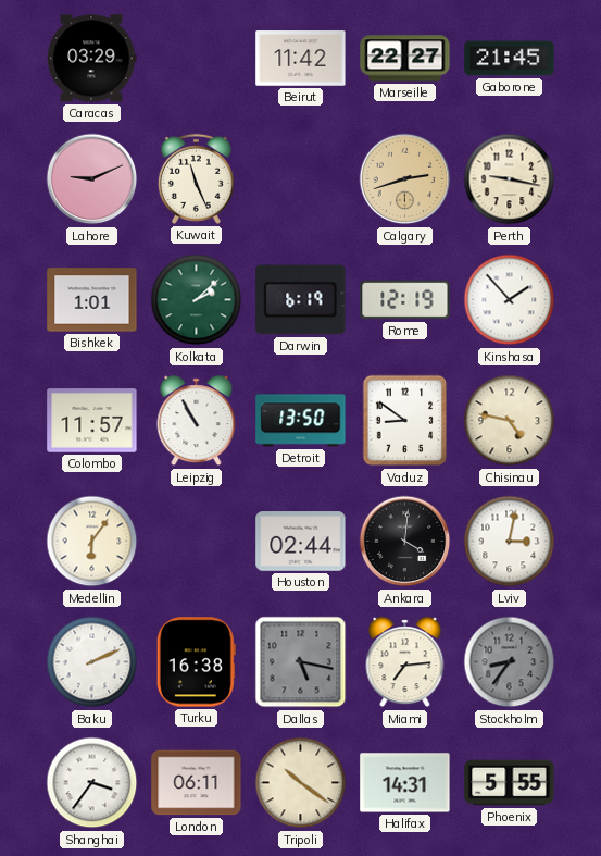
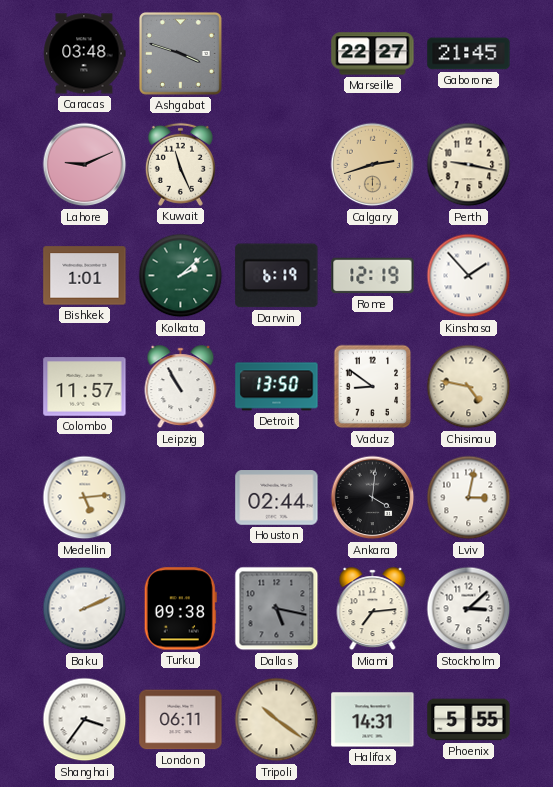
Caracas: 03:29 -> 03:48
Ashgabat: none -> 3:48
Beirut: 11:42 -> none
Medellin: 6:06 -> 5:14
Turku: 16:38 -> 09:38
Stockholm: 8:36 -> 3:08
Stockholm dial: grey -> white
